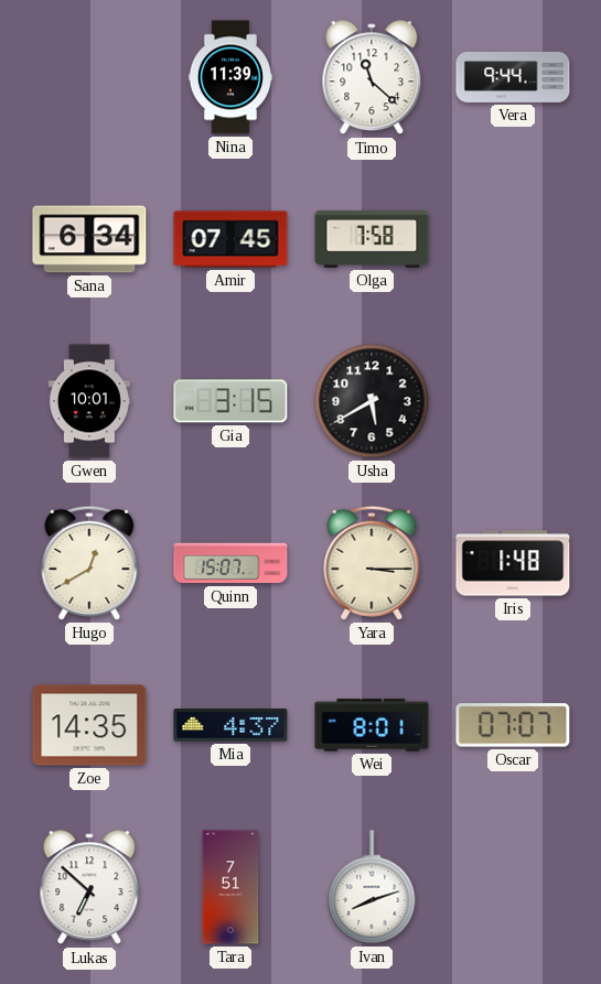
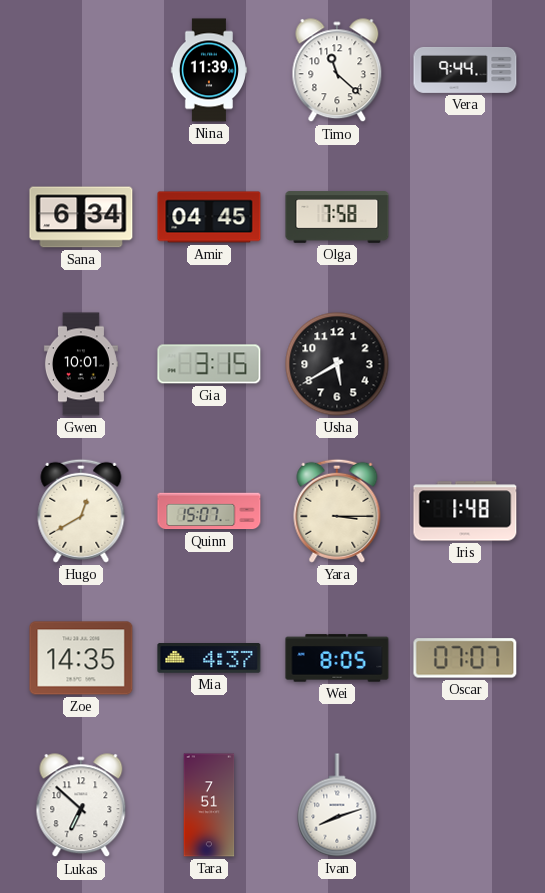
Amir: 07:45 -> 04:45
Wei: 8:01 -> 8:05
